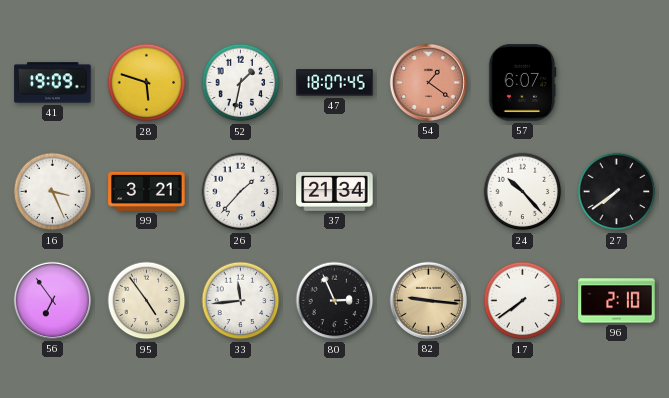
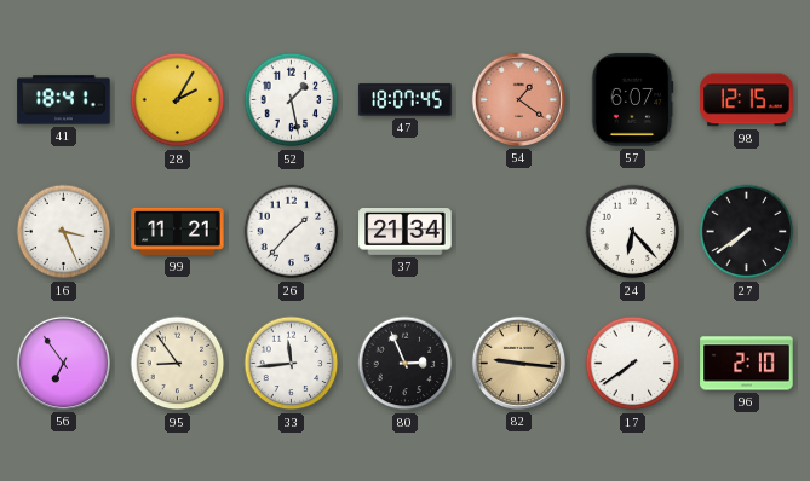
41: 19:09 -> 18:41
28: 5:48 -> 2:05
52: 1:32 -> 1:28
98: none -> 12:15
99: 3:21 -> 11:21
24: 10:23 -> 6:23
95: 4:54 -> 8:54
